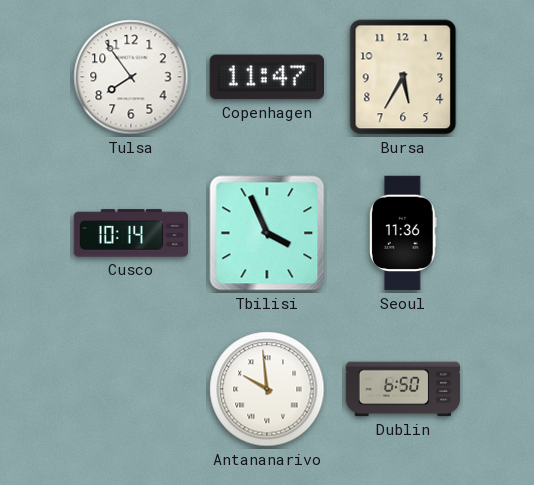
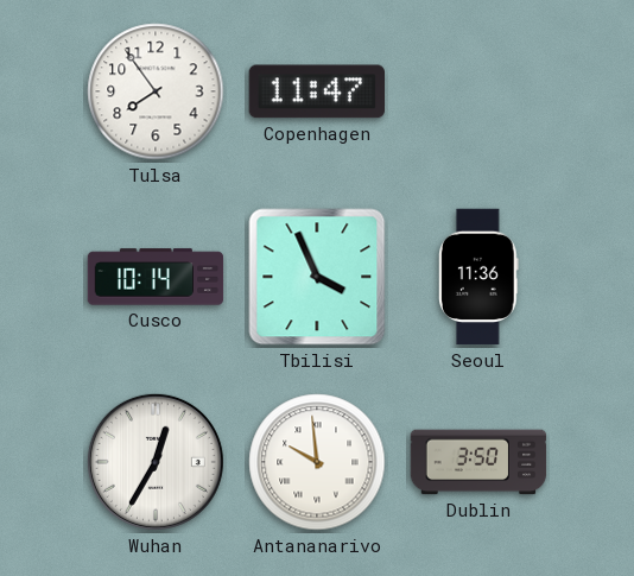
Bursa: 5:35 -> none
Wuhan: none -> 12:35
Dublin: 6:50 -> 3:50
